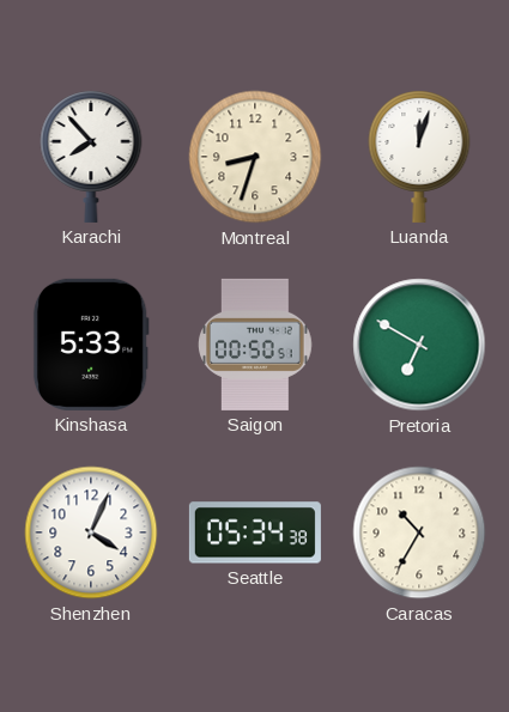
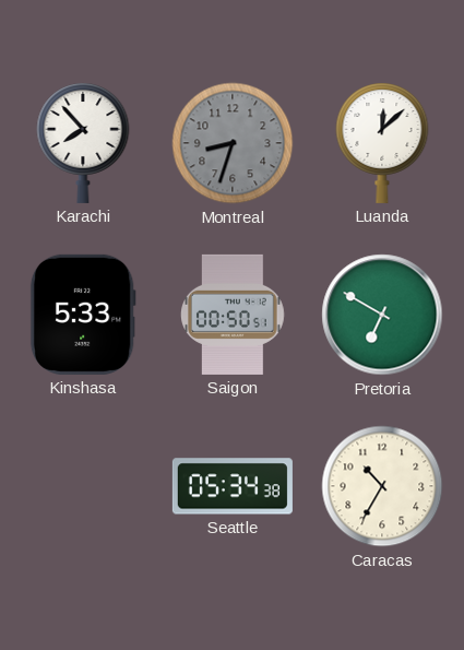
Montreal dial: cream -> grey
Luanda: 12:03 -> 12:08
Shenzhen: 4:04 -> none
